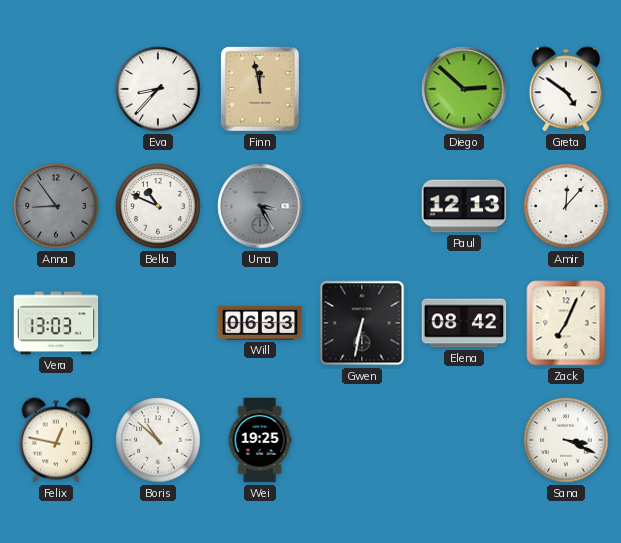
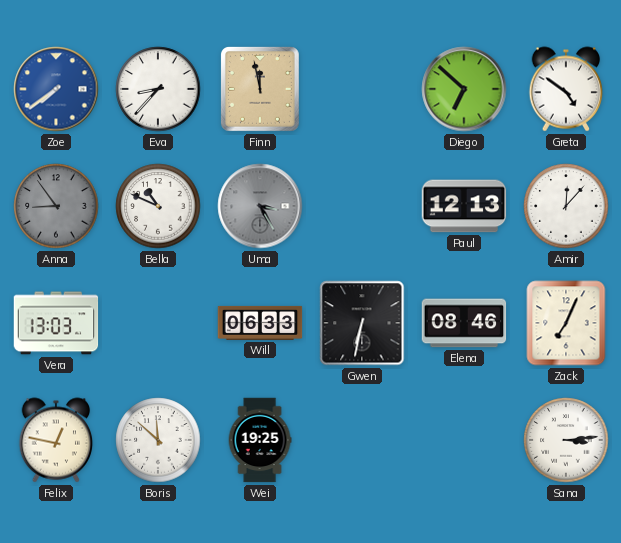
Zoe: none -> 7:39
Diego: 2:52 -> 6:52
Elena: 08:42 -> 08:46
Boris: 10:52 -> 11:52
Sana: 3:19 -> 3:14
